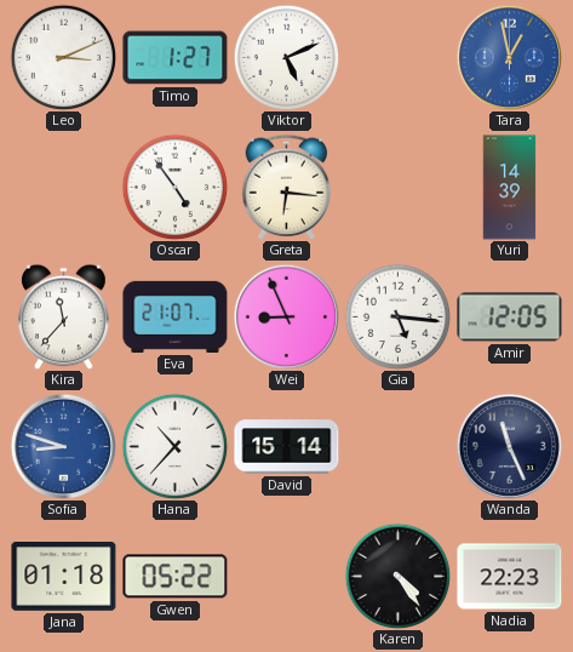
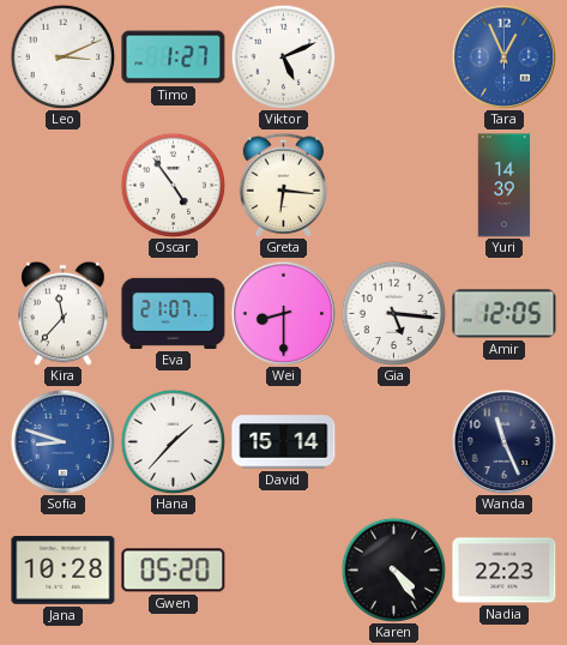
Tara: 12:58 -> 12:56
Wei: 8:56 -> 8:30
Hana: 10:37 -> 1:37
Jana: 01:18 -> 10:28
Gwen: 05:22 -> 05:20
